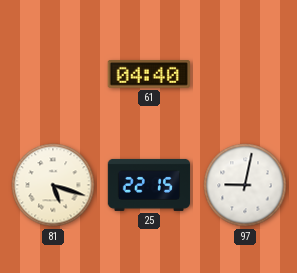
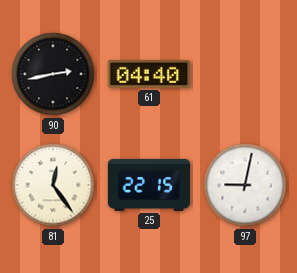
90: none -> 2:43
81: 5:18 -> 12:24
